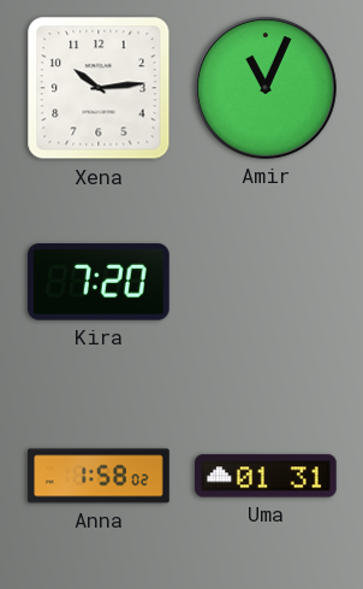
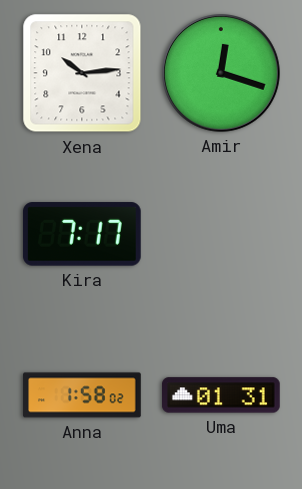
Amir: 11:04 -> 12:18
Kira: 7:20 -> 7:17
